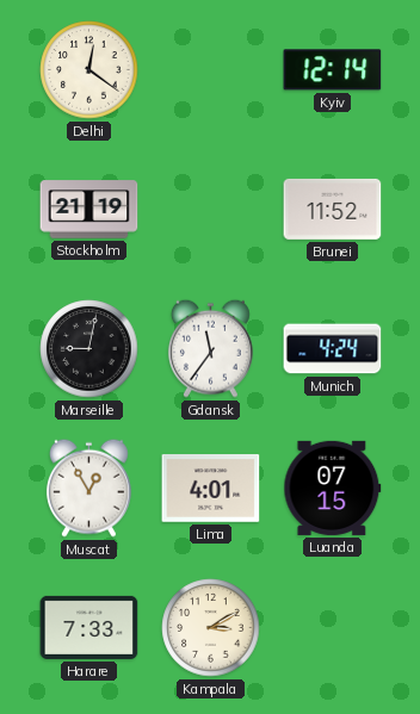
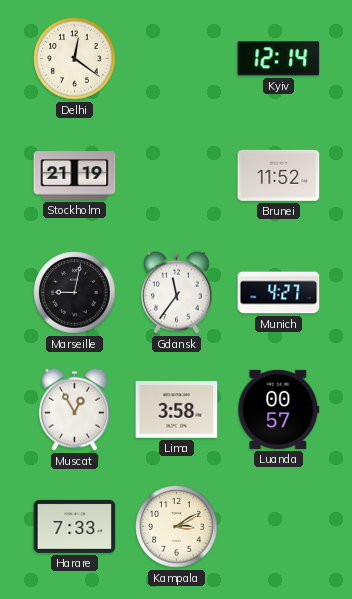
Munich: 4:24 -> 4:27
Lima: 4:01 -> 3:58
Luanda: 07:15 -> 00:57
